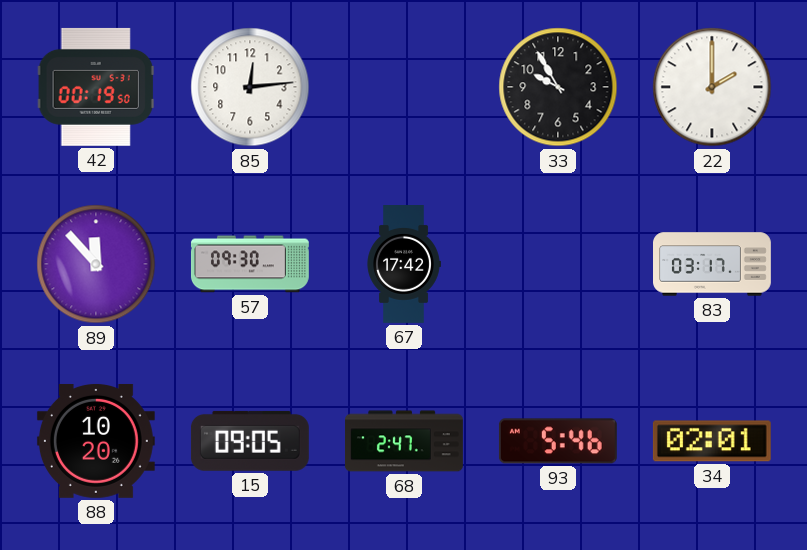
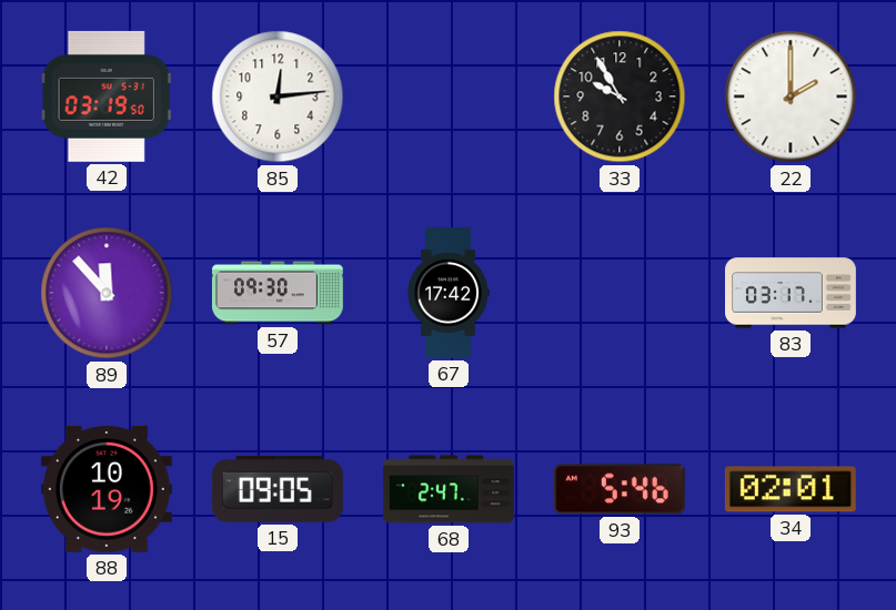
42: 00:19 -> 03:19
88: 10:20 -> 10:19
